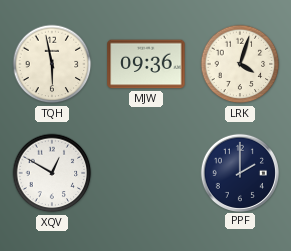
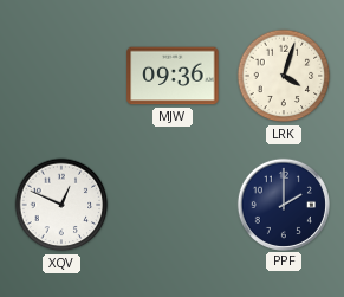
TQH: 5:58 -> none
XQV: 12:50 -> 12:49
